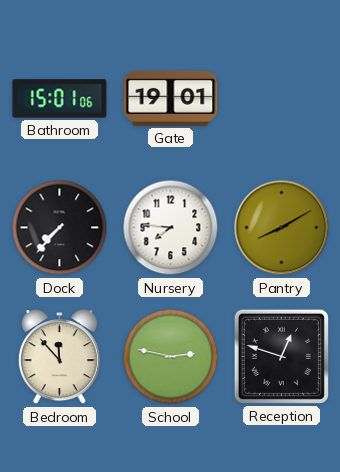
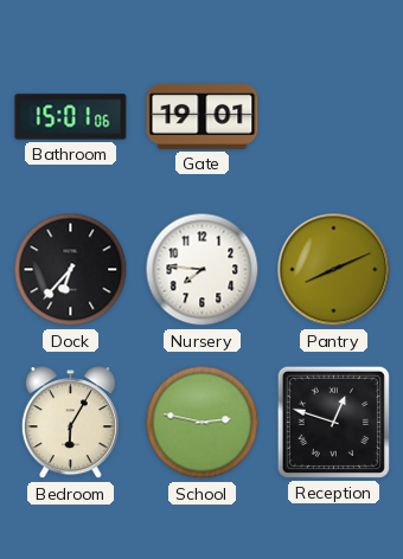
Dock: 7:37 -> 6:37
Pantry: 8:10 -> 8:11
Bedroom: 11:53 -> 6:05
